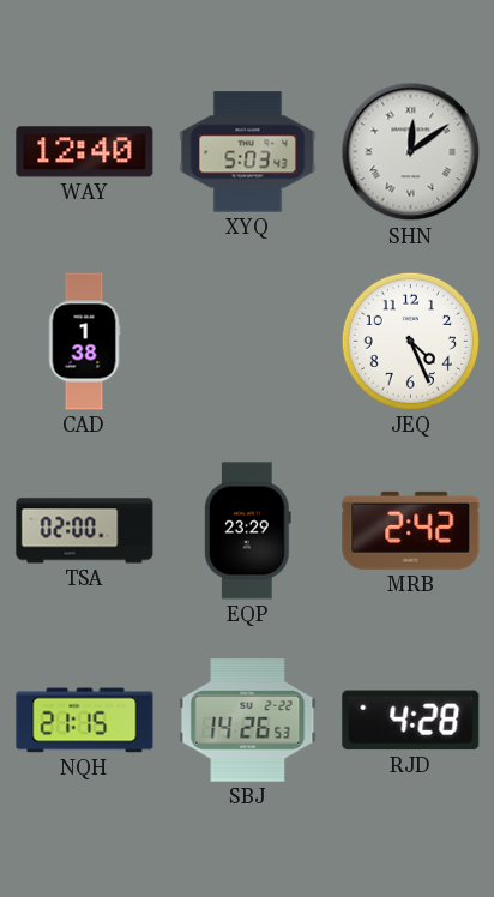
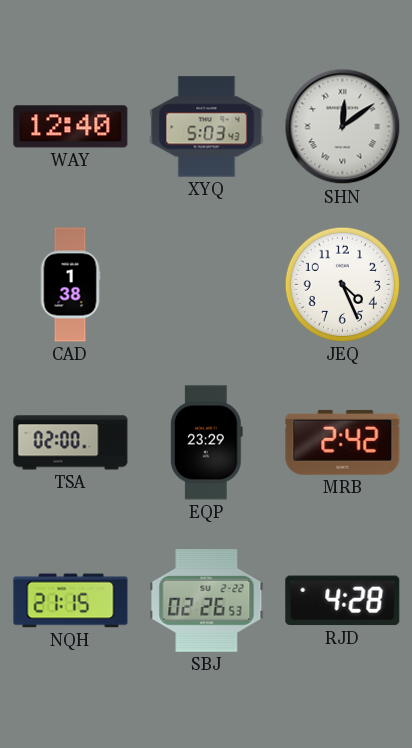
SBJ: 14:26 -> 02:26
